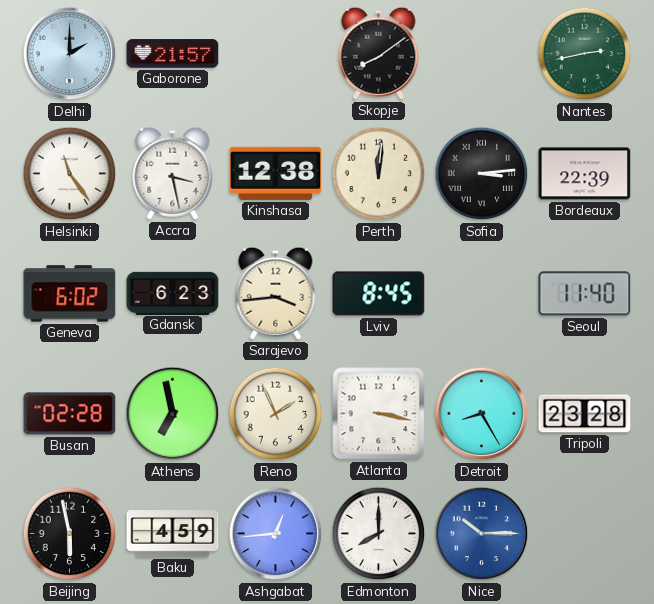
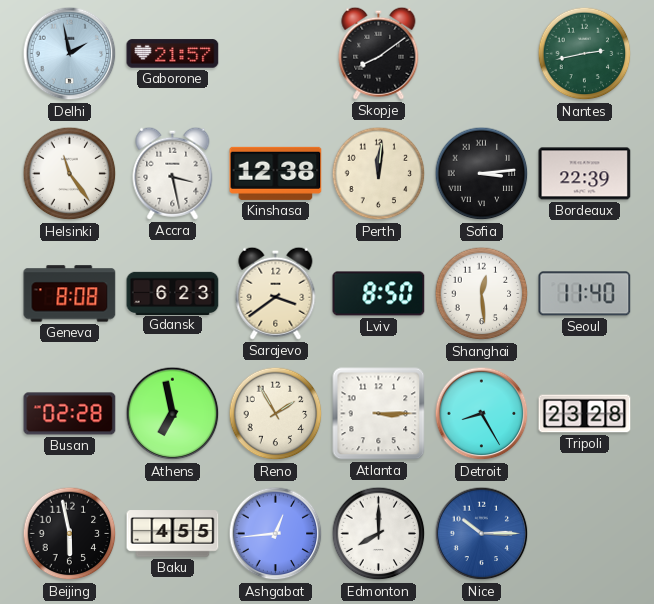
Delhi: 2:00 -> 1:58
Geneva: 6:02 -> 8:08
Sarajevo: 3:44 -> 3:39
Lviv: 8:45 -> 8:50
Shanghai: none -> 12:29
Reno: 1:56 -> 1:55
Atlanta: 3:17 -> 3:15
Baku: 4:59 -> 4:55
